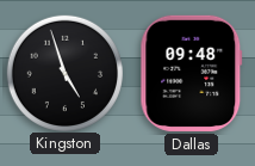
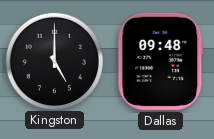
Kingston: 4:57 -> 5:00
